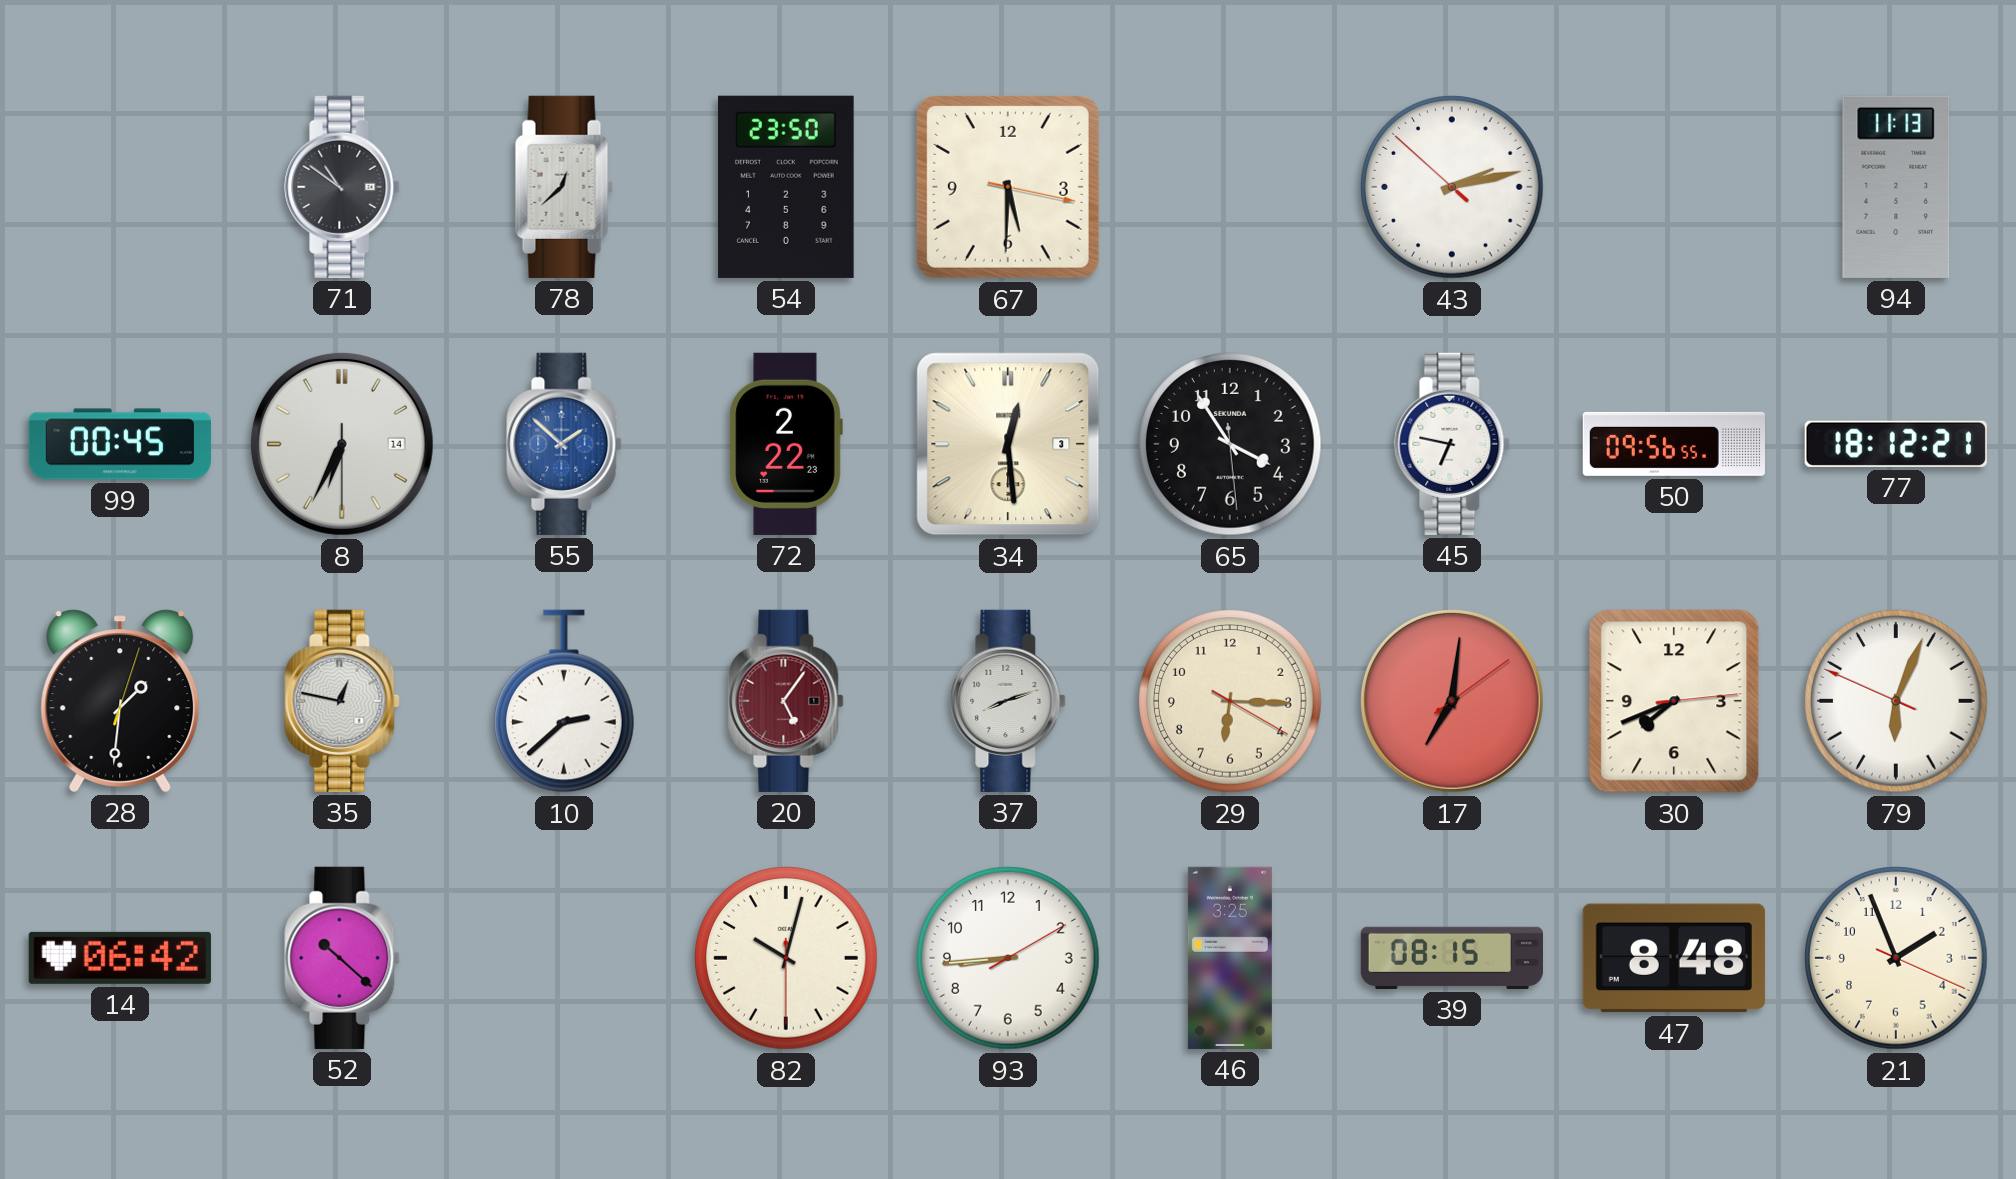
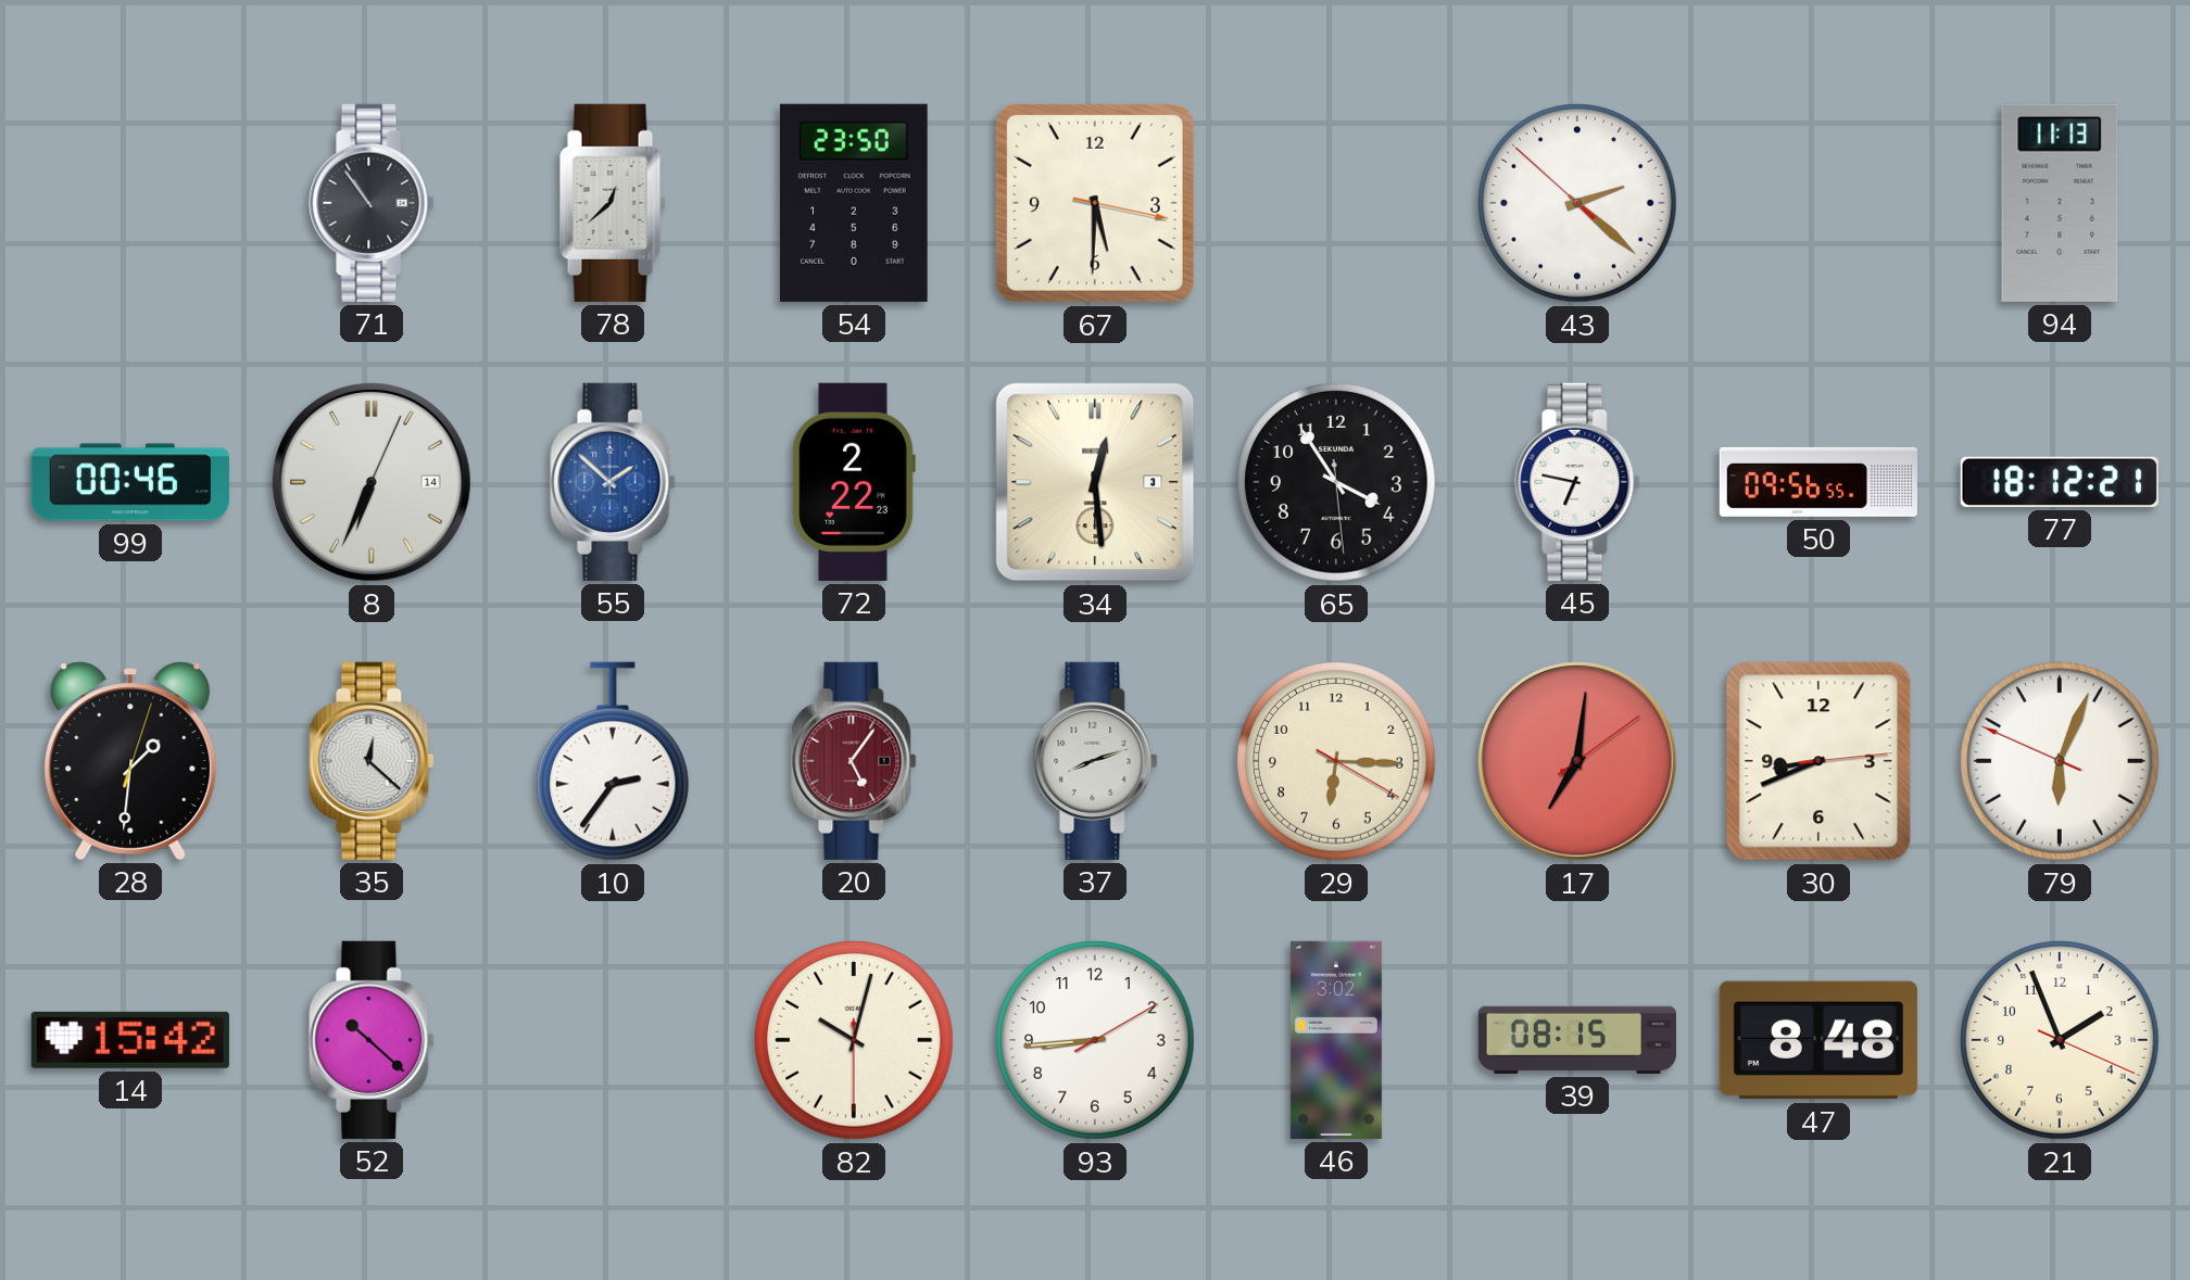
71: 10:51 -> 10:54
43: 2:12 -> 2:21
99: 00:45 -> 00:46
8: 6:34:30 -> 6:34:04
35: 12:47 -> 12:22
10: 2:38 -> 2:36
30: 7:41 -> 8:41
14: 06:42 -> 15:42
46: 3:25 -> 3:02
